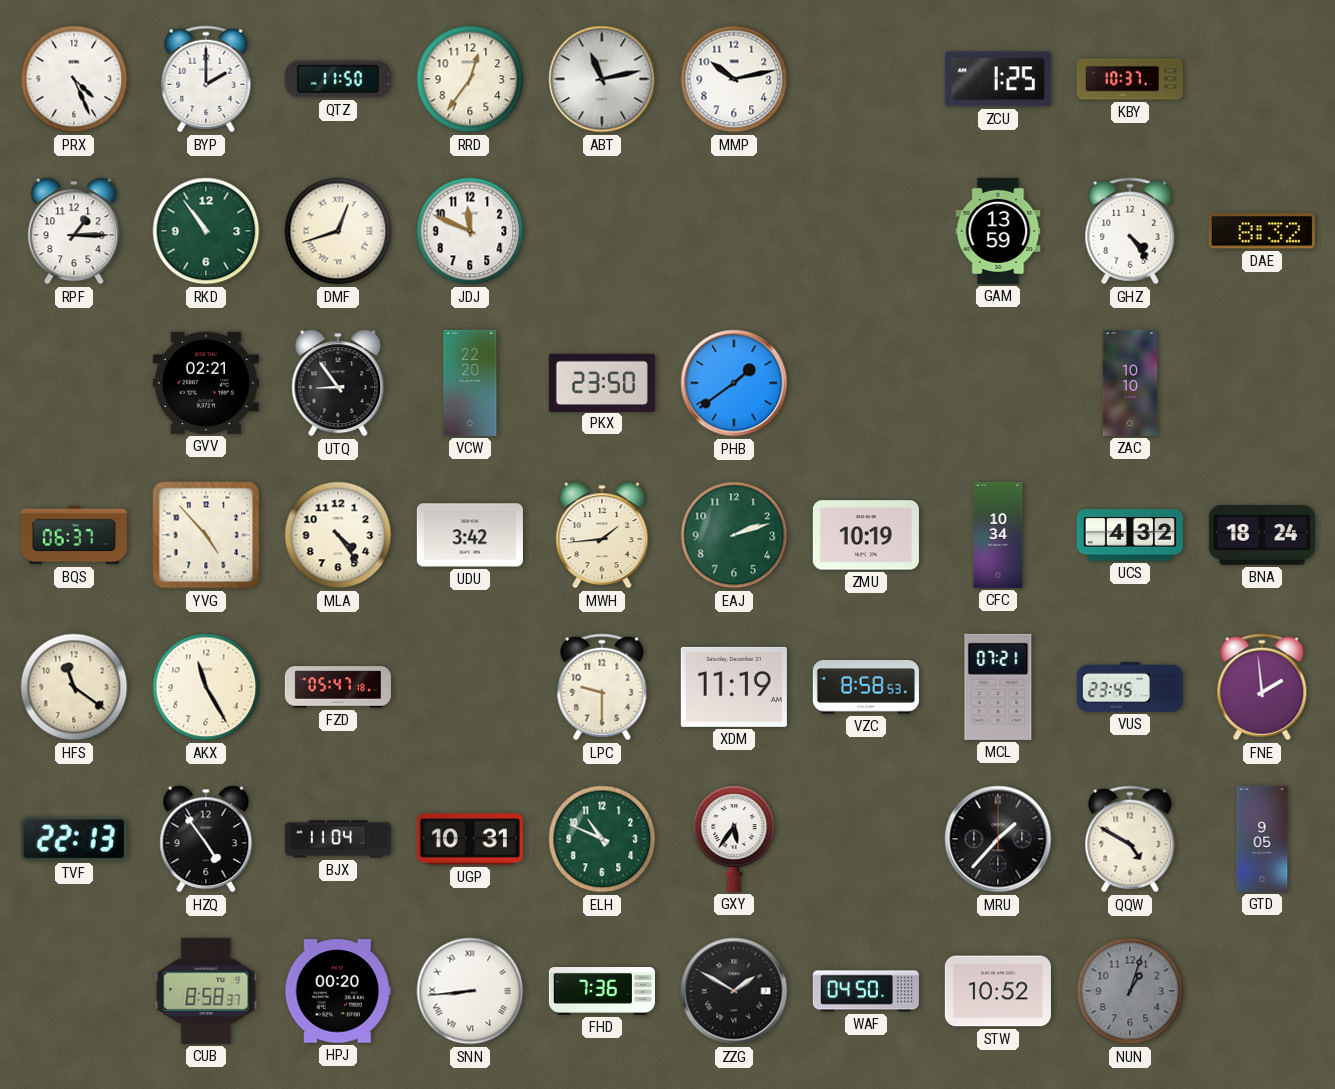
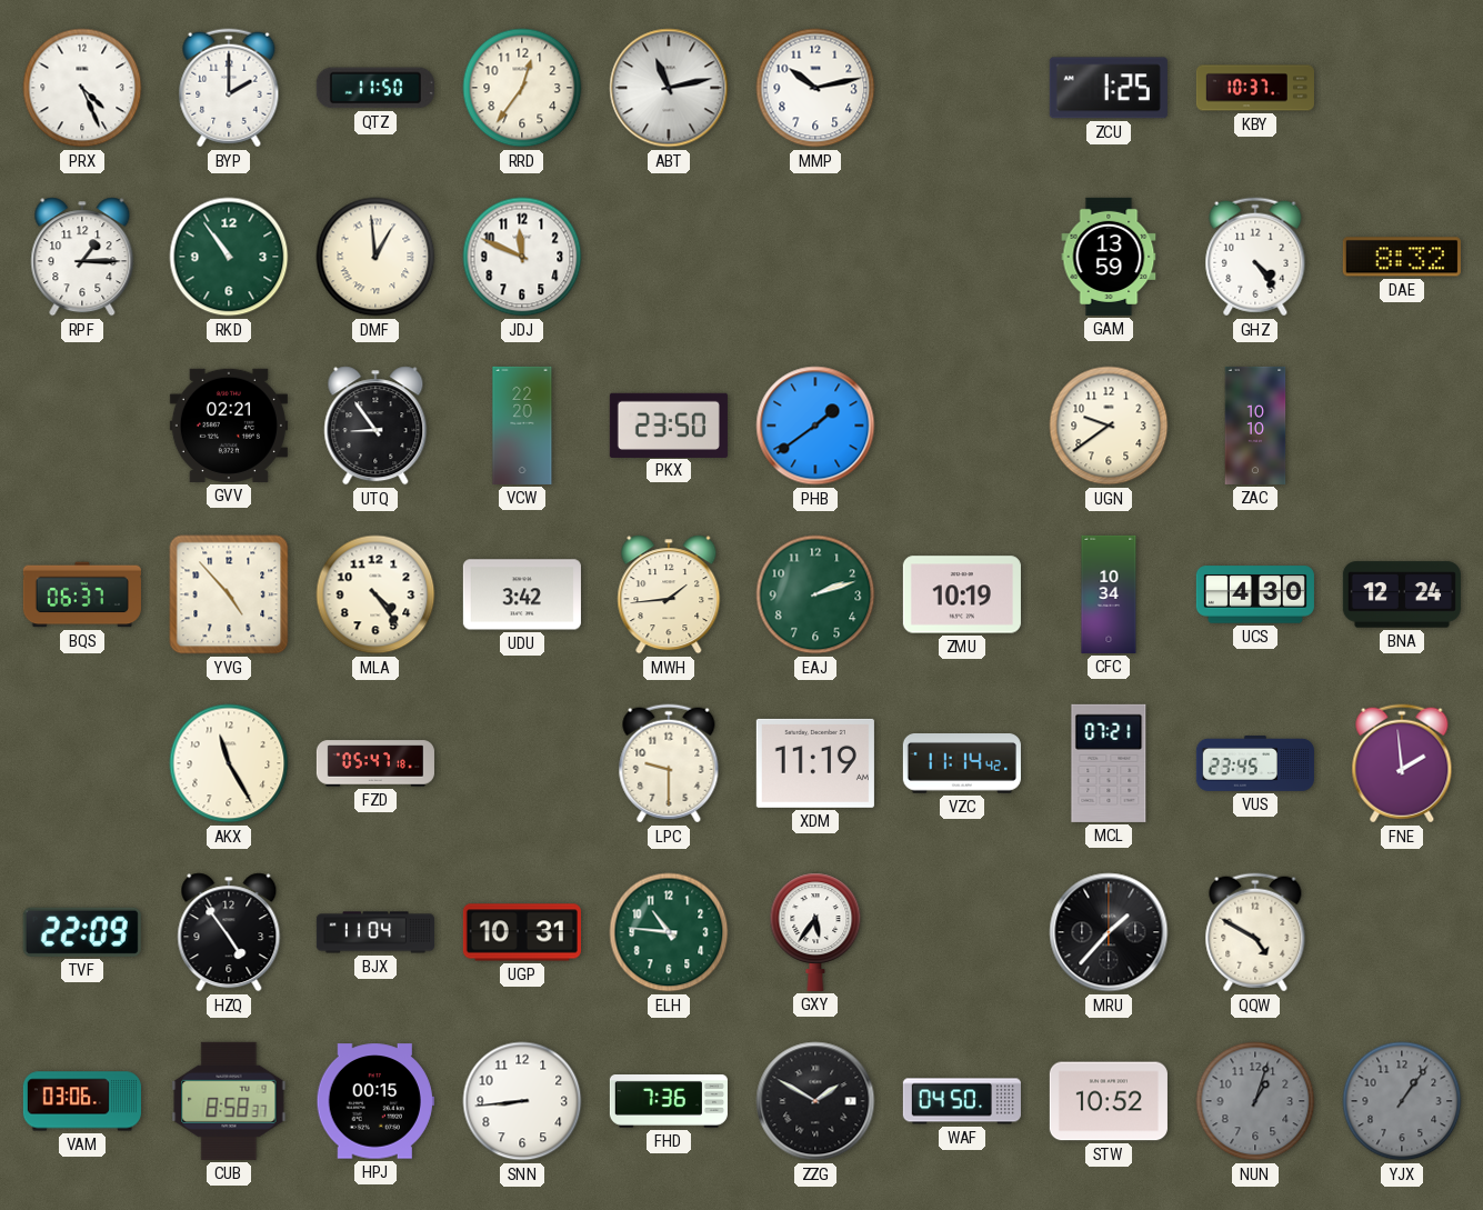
DMF: 12:42 -> 12:59
UGN: none -> 9:39
UCS: 4:32 -> 4:30
BNA: 18:24 -> 12:24
HFS: 11:21 -> none
VZC: 8:58 -> 11:14
TVF: 22:13 -> 22:09
ELH: 10:49 -> 10:46
GTD: 9:05 -> none
VAM: none -> 03:06
HPJ: 00:20 -> 00:15
SNN numerals: Roman -> Arabic
YJX: none -> 1:06
